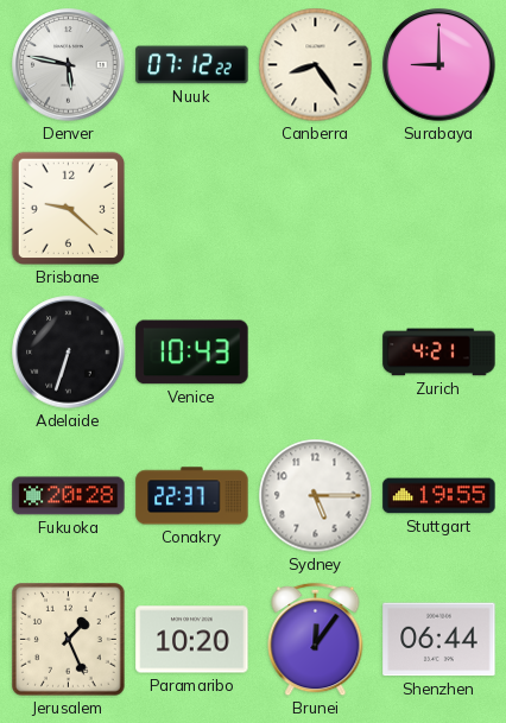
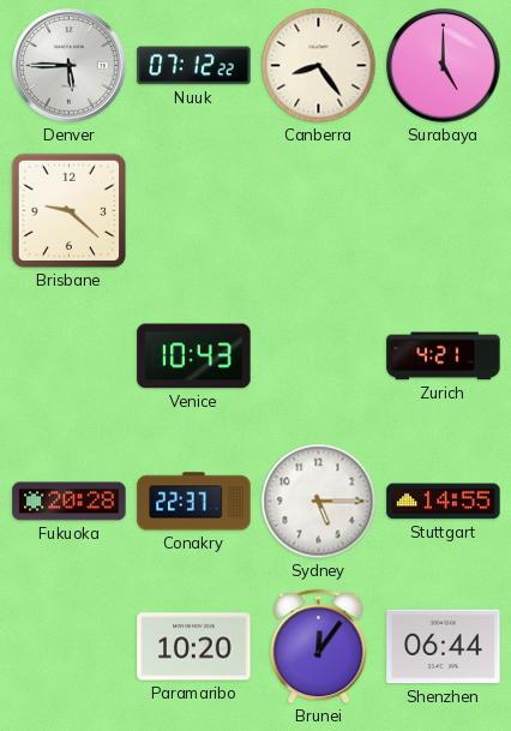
Denver: 5:47 -> 5:45
Surabaya: 9:00 -> 5:00
Adelaide: 6:33 -> none
Stuttgart: 19:55 -> 14:55
Jerusalem: 1:26 -> none
